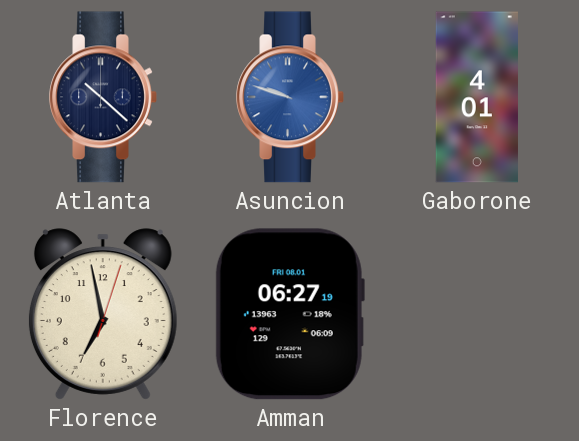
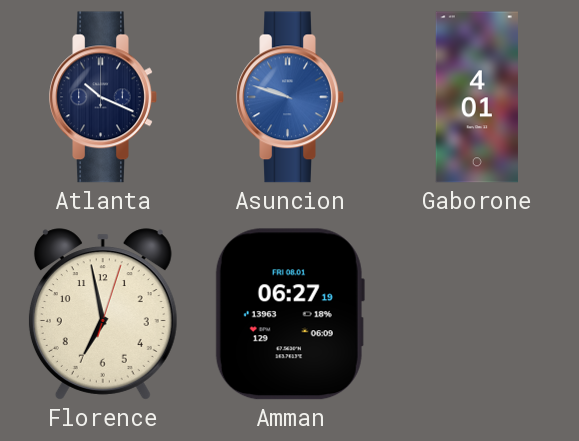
Atlanta: 10:22 -> 10:19
